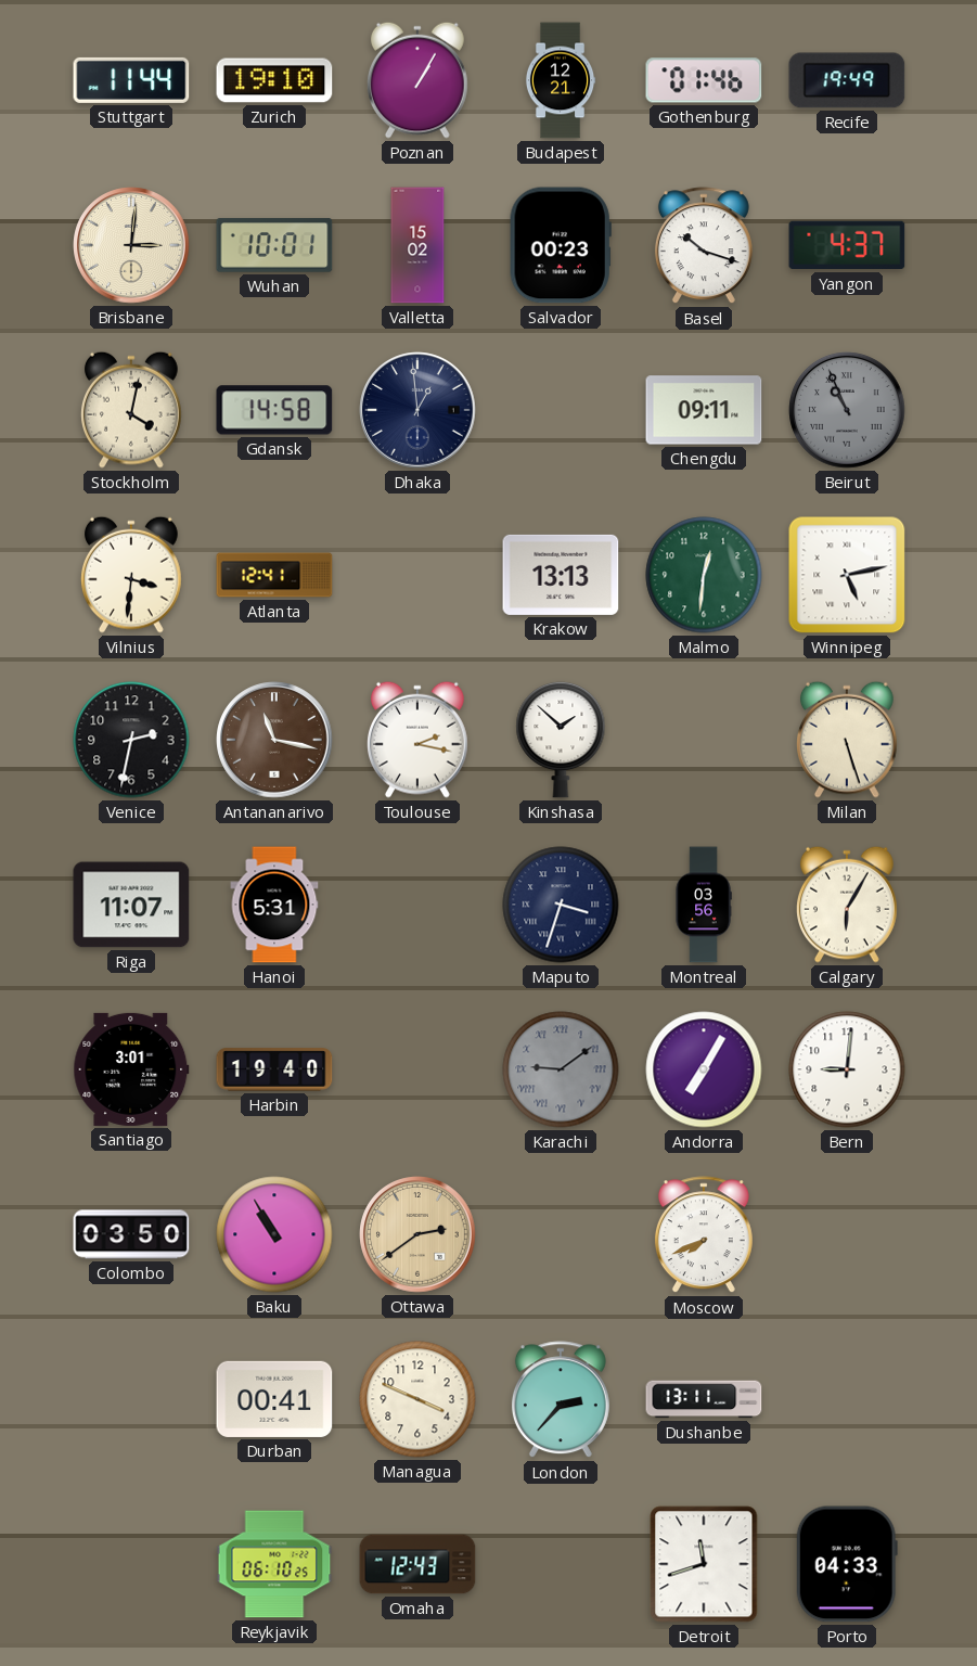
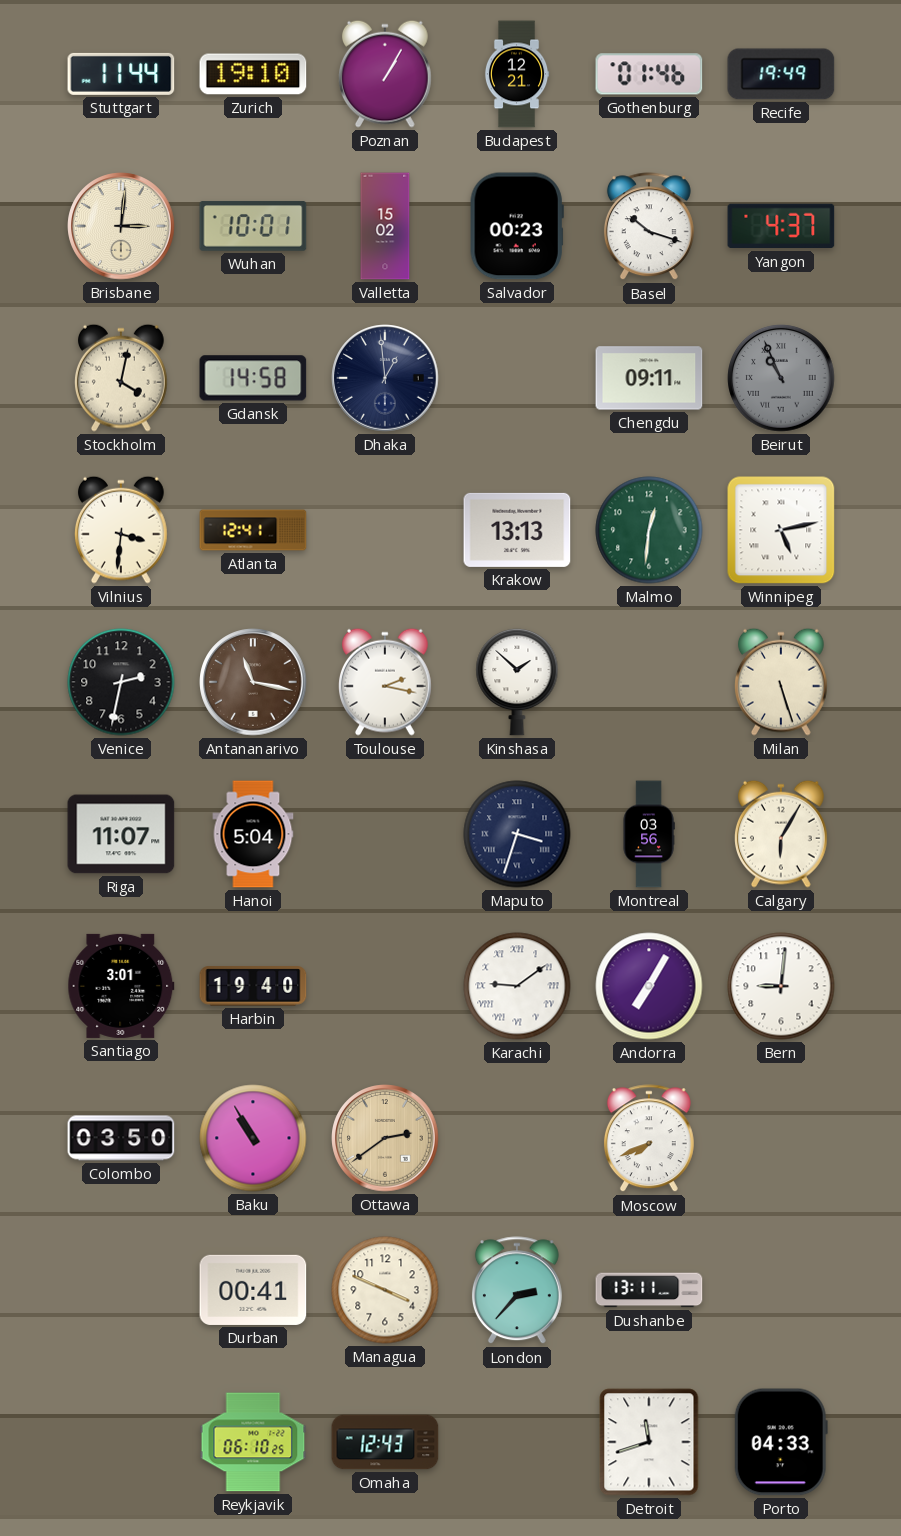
Hanoi: 5:31 -> 5:04
Karachi dial: grey -> white
